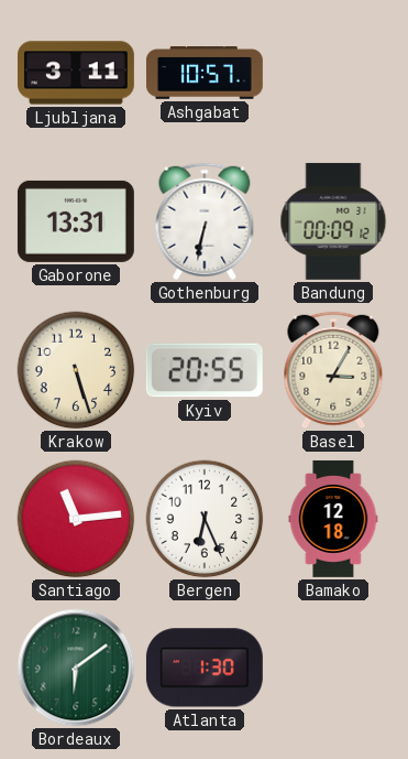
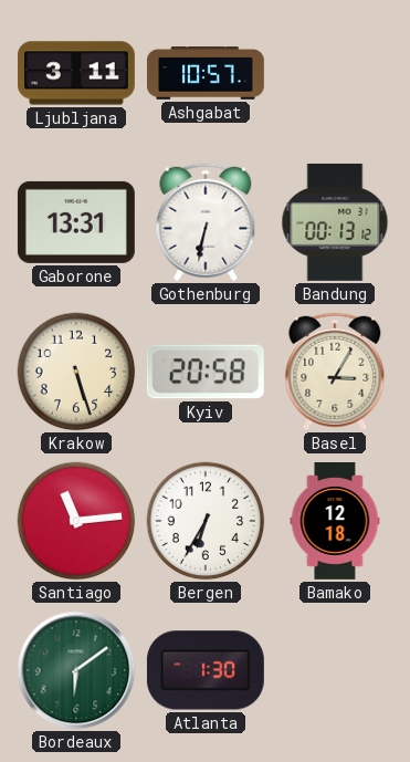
Bandung: 00:09 -> 00:13
Kyiv: 20:55 -> 20:58
Bergen: 6:26 -> 6:35
